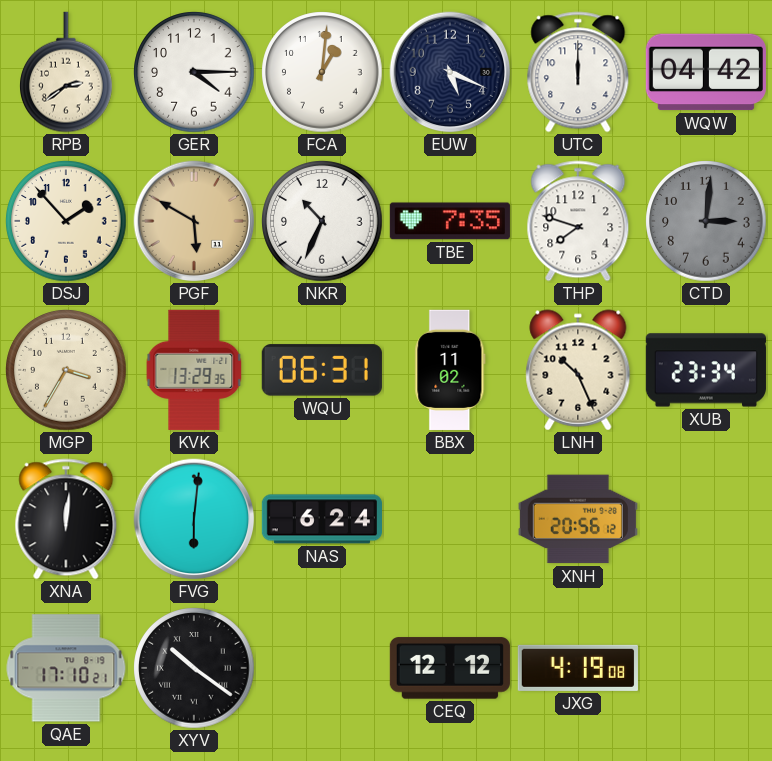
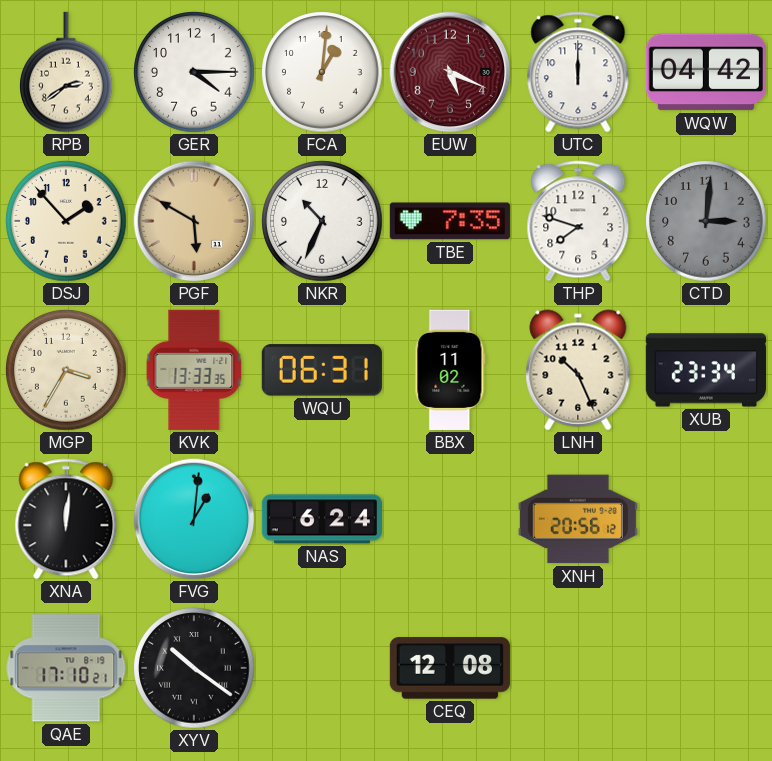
EUW dial: navy -> burgundy
KVK: 13:29 -> 13:33
FVG: 6:01 -> 1:01
CEQ: 12:12 -> 12:08
JXG: 4:19 -> none
